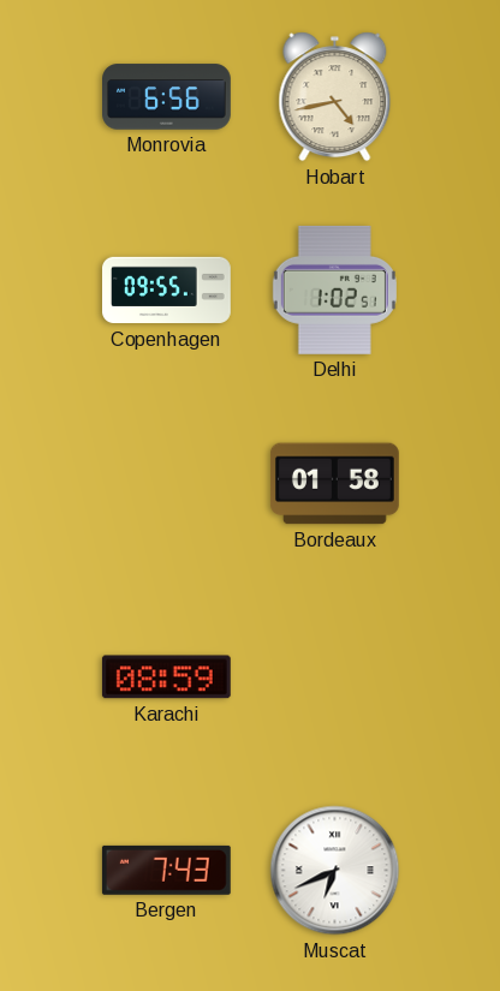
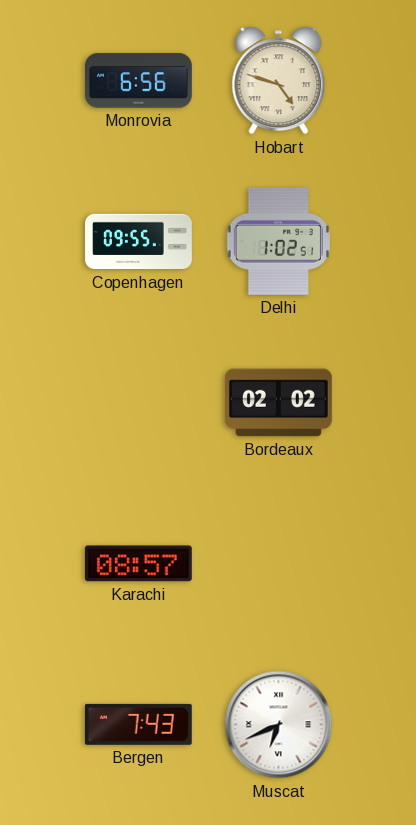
Hobart: 4:43 -> 4:48
Bordeaux: 01:58 -> 02:02
Karachi: 08:59 -> 08:57
